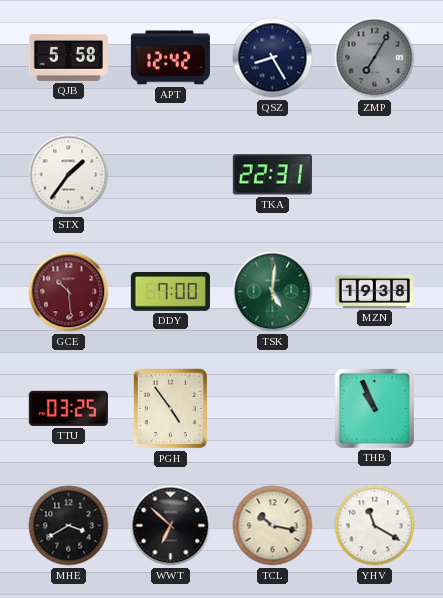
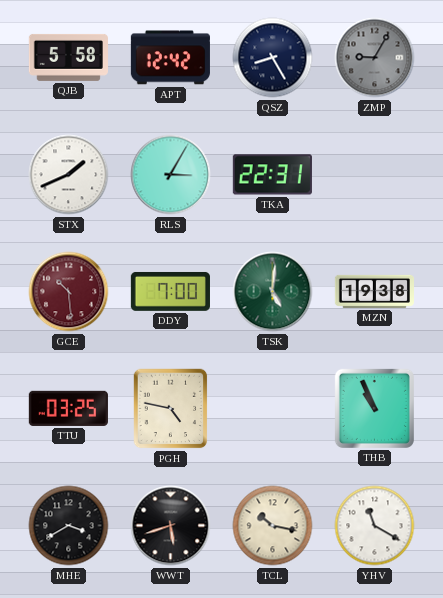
ZMP: 7:05 -> 9:05
STX: 1:36 -> 1:41
RLS: none -> 3:05
PGH: 4:54 -> 4:47
WWT: 6:52 -> 5:42
